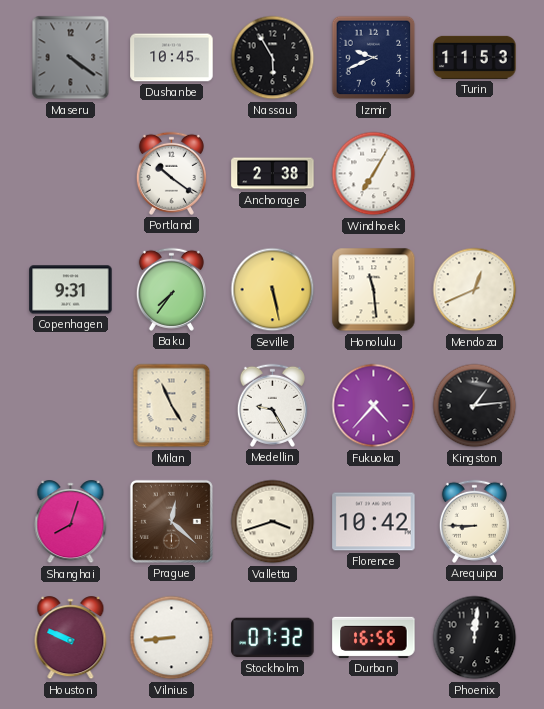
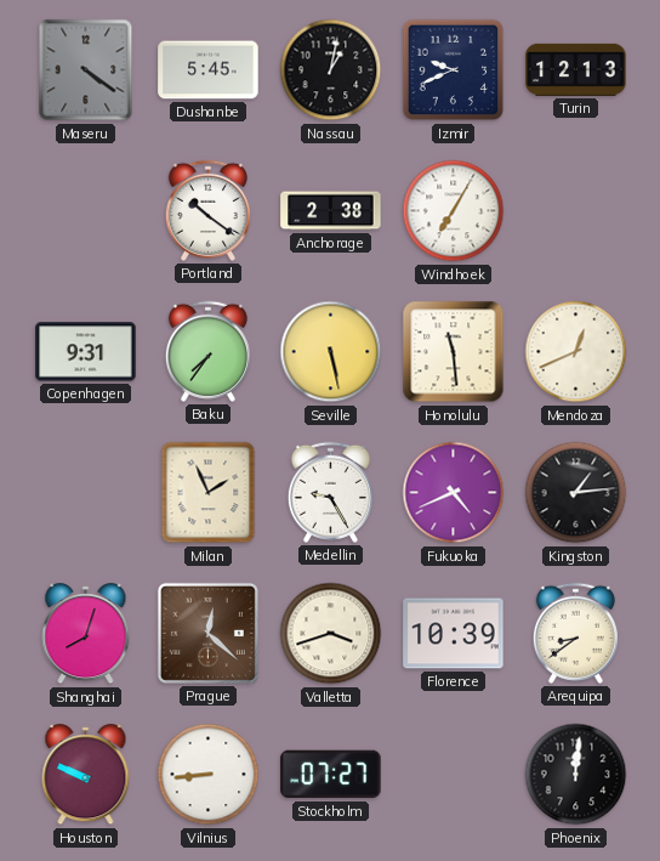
Dushanbe: 10:45 -> 5:45
Nassau: 5:55 -> 1:02
Turin: 11:53 -> 12:13
Milan: 4:56 -> 1:56
Fukuoka: 4:37 -> 4:41
Florence: 10:42 -> 10:39
Arequipa: 8:45 -> 8:39
Stockholm: 07:32 -> 07:27
Durban: 16:56 -> none
